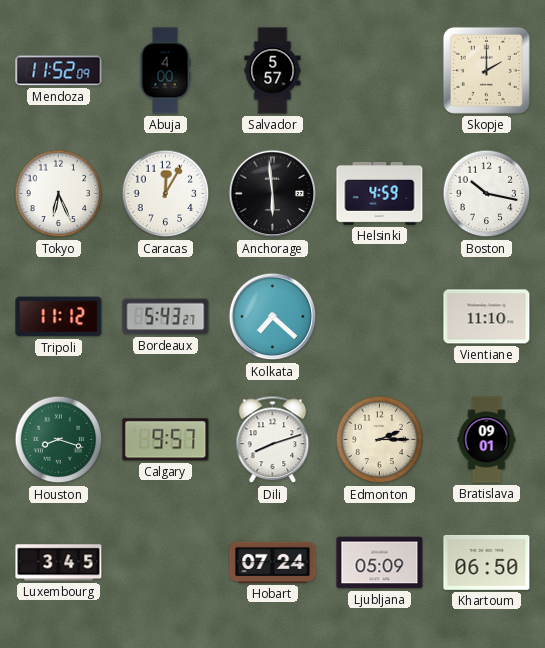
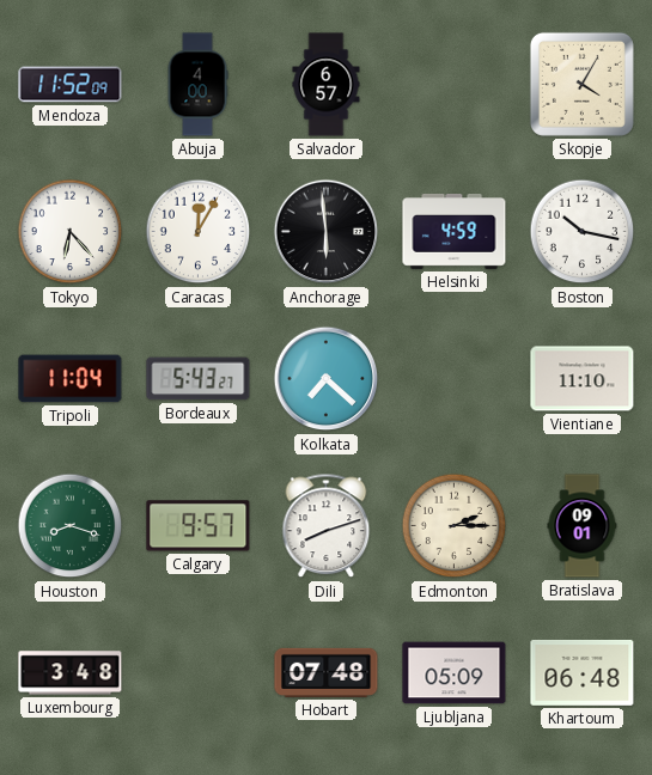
Salvador: 5:57 -> 6:57
Skopje: 2:00 -> 4:05
Tokyo: 6:26 -> 6:23
Tripoli: 11:12 -> 11:04
Luxembourg: 3:45 -> 3:48
Hobart: 07:24 -> 07:48
Khartoum: 06:50 -> 06:48
